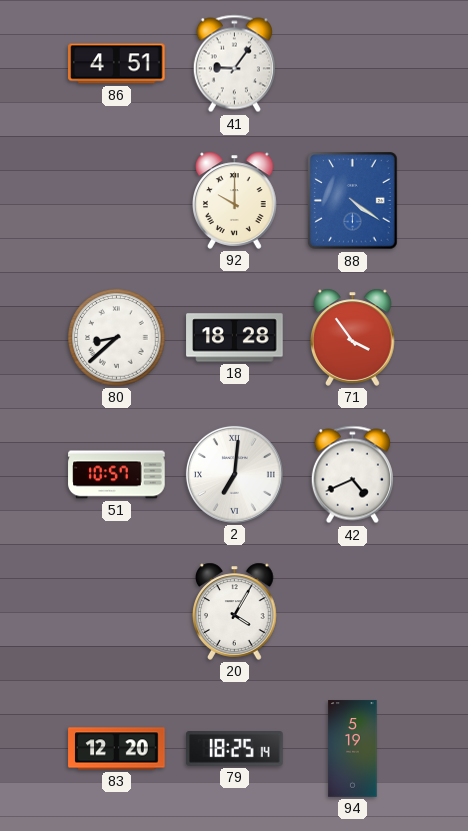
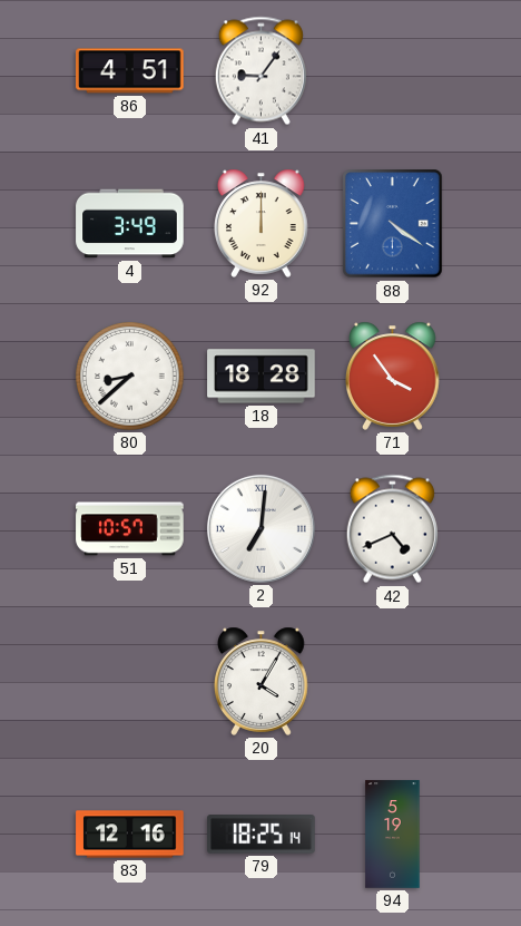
4: none -> 3:49
92: 10:00 -> 12:00
83: 12:20 -> 12:16
